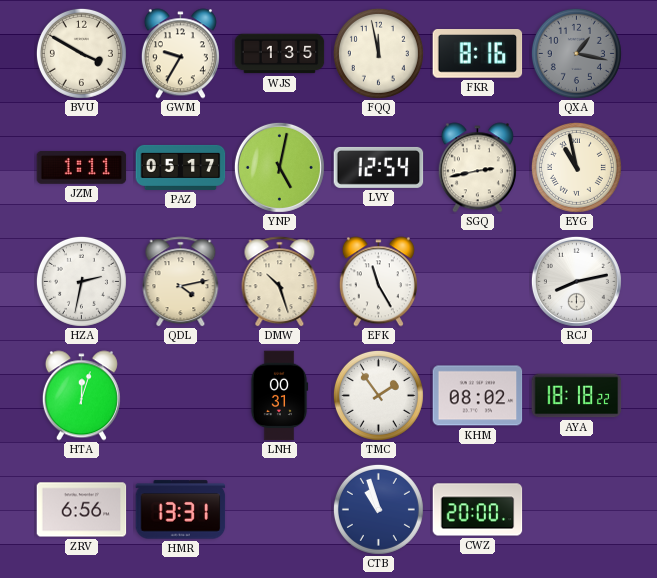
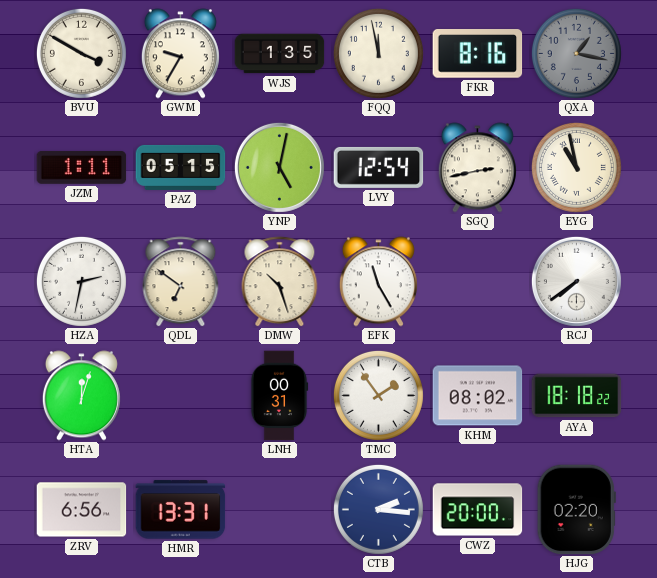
PAZ: 05:17 -> 05:15
QDL: 4:13 -> 6:51
RCJ: 8:13 -> 7:39
CTB: 10:57 -> 2:16
HJG: none -> 02:20
